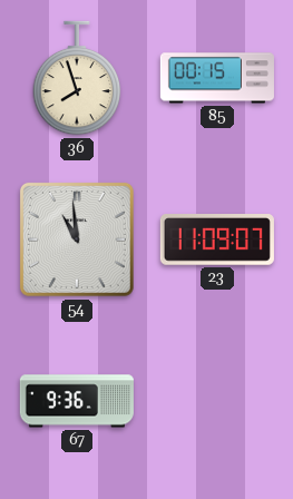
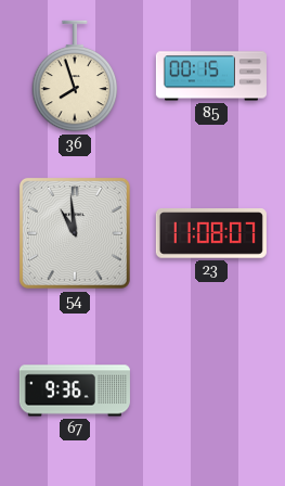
23: 11:09 -> 11:08
